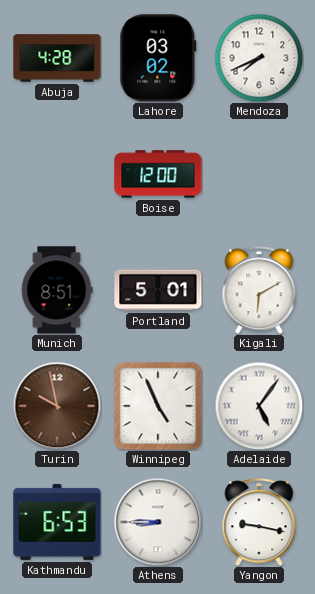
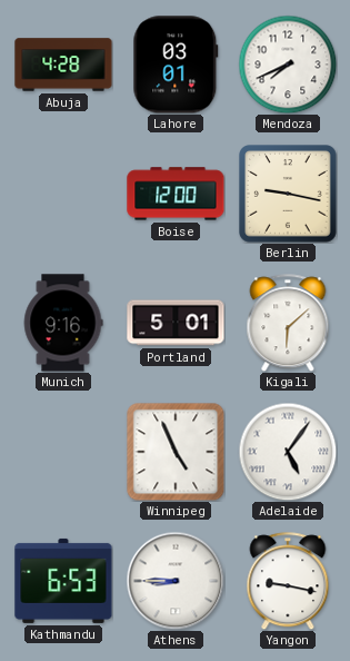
Lahore: 03:02 -> 03:01
Berlin: none -> 9:17
Munich: 8:51 -> 9:16
Kigali: 6:10 -> 6:08
Turin: 9:58 -> none
